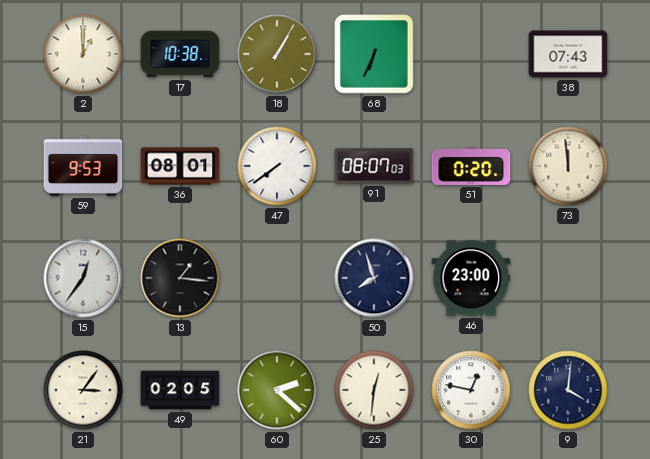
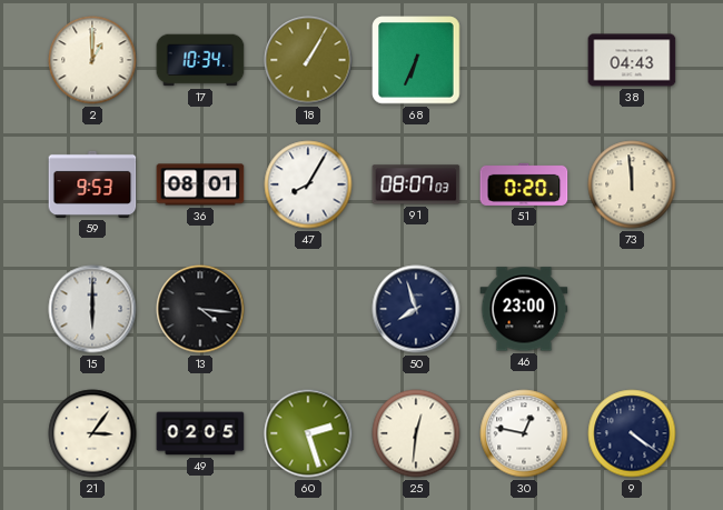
17: 10:38 -> 10:34
38: 07:43 -> 04:43
47: 7:39 -> 8:05
15: 12:36 -> 6:00
13: 1:16 -> 4:16
60: 2:22 -> 2:27
9: 4:01 -> 4:21
